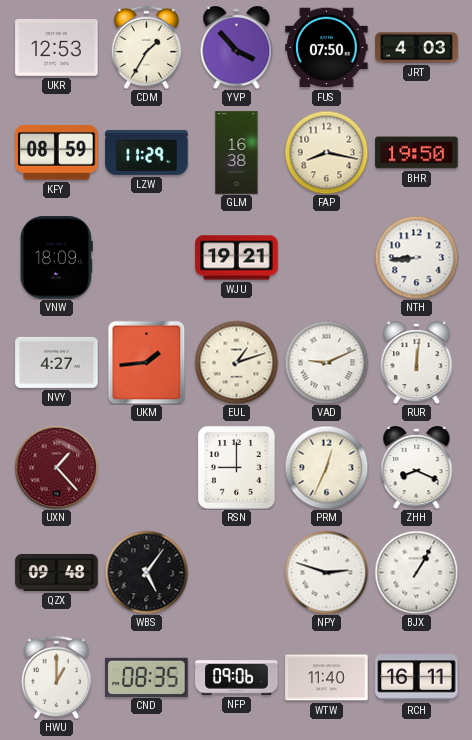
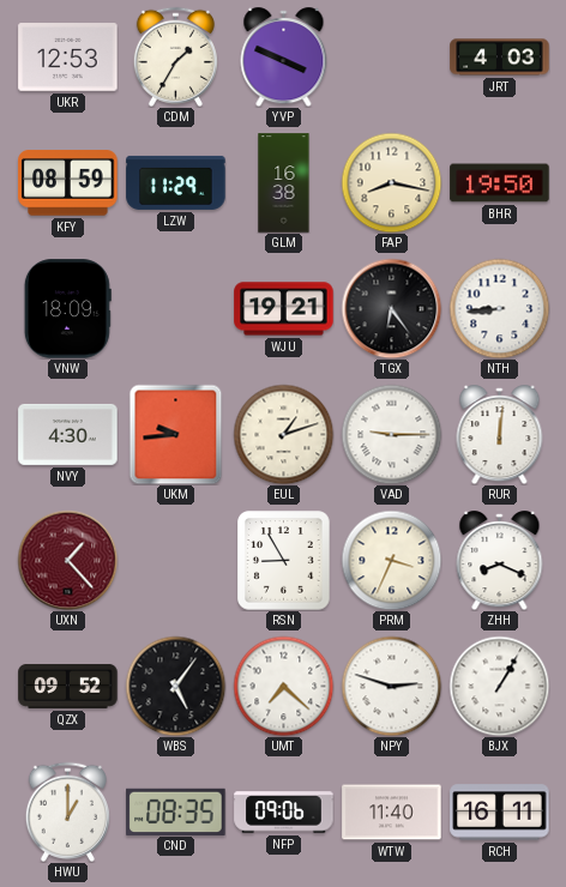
YVP: 3:53 -> 3:49
FUS: 07:50 -> none
TGX: none -> 6:24
NVY: 4:27 -> 4:30
UKM: 1:44 -> 9:44
VAD: 9:11 -> 9:15
RSN: 9:00 -> 8:55
PRM: 12:34 -> 3:34
QZX: 09:48 -> 09:52
UMT: none -> 7:22
